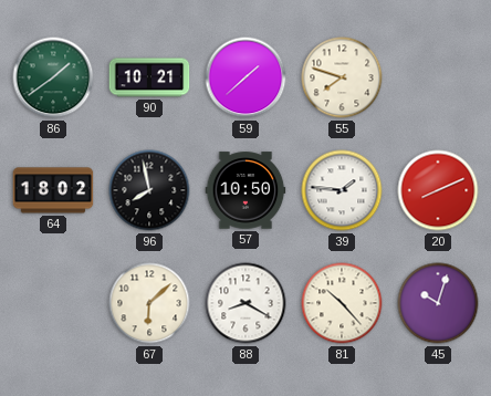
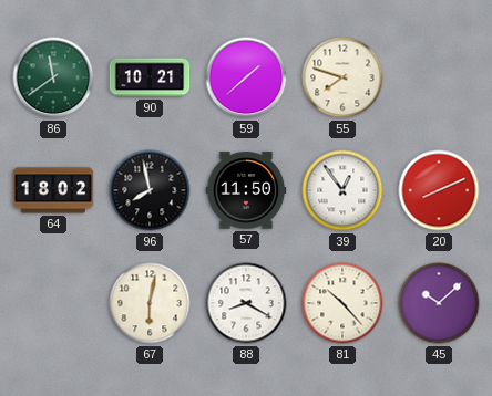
86: 1:39 -> 11:39
57: 10:50 -> 11:50
39: 1:46 -> 12:54
67: 6:08 -> 6:02
45: 10:03 -> 10:08
